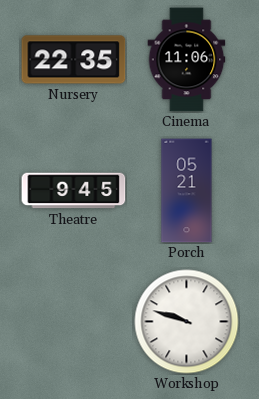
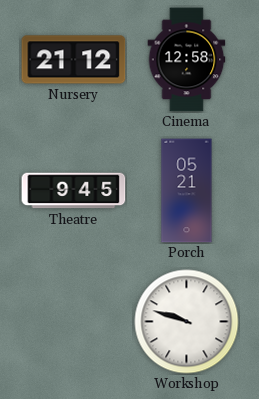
Nursery: 22:35 -> 21:12
Cinema: 11:06 -> 12:58
